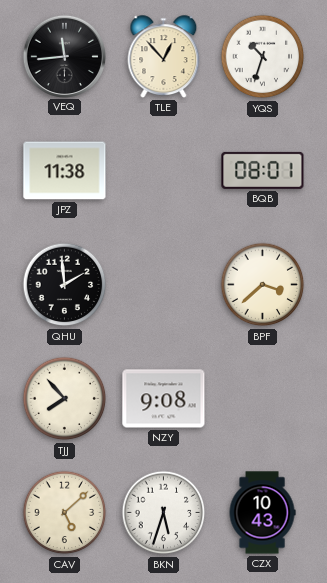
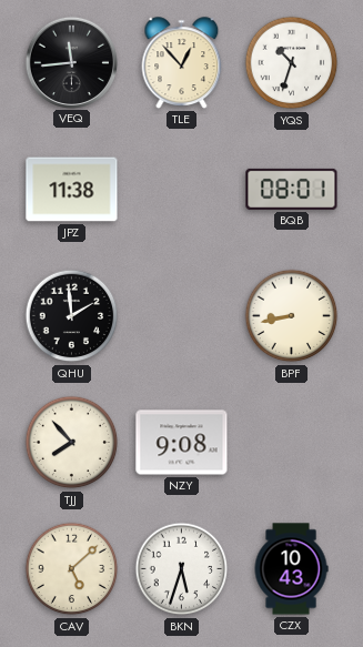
BPF: 3:38 -> 8:43
